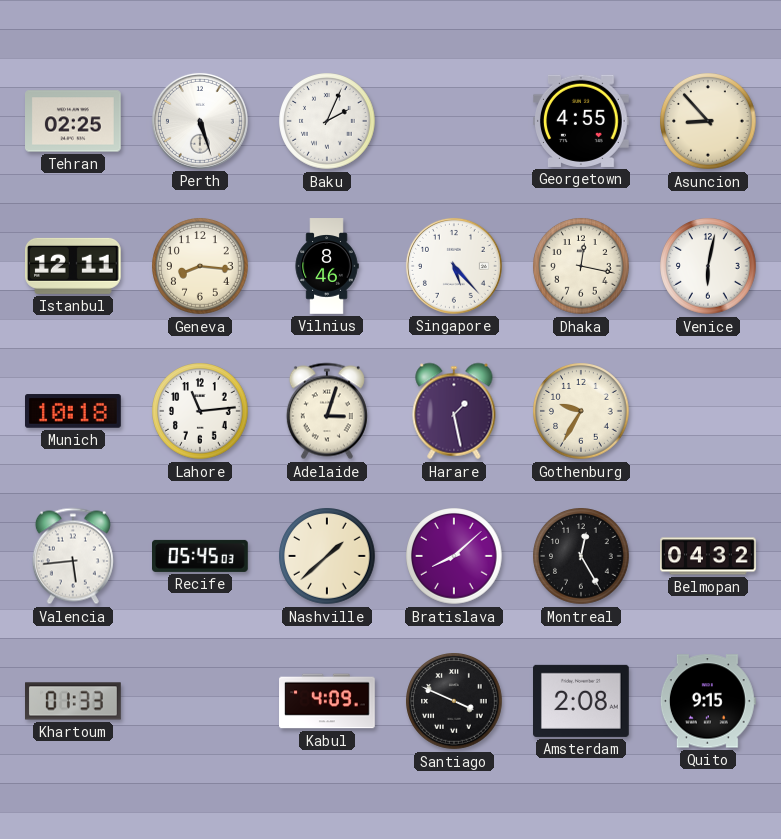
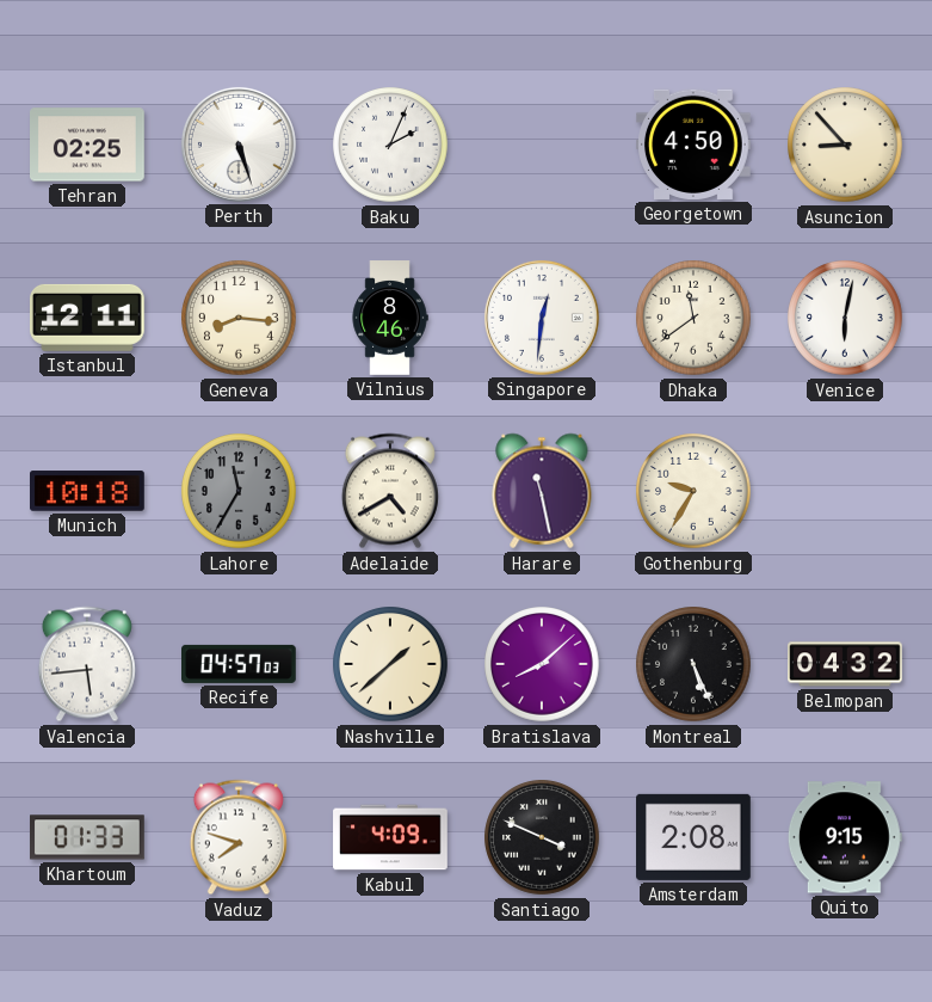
Georgetown: 4:55 -> 4:50
Singapore: 5:23 -> 12:31
Dhaka: 12:17 -> 11:39
Lahore: 11:14 -> 11:35
Lahore dial: white -> grey
Adelaide: 3:03 -> 4:40
Harare: 1:28 -> 11:28
Recife: 05:45 -> 04:57
Montreal: 12:25 -> 5:26
Vaduz: none -> 7:48
